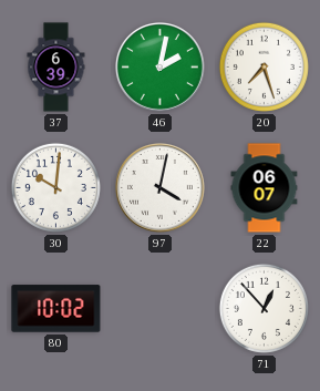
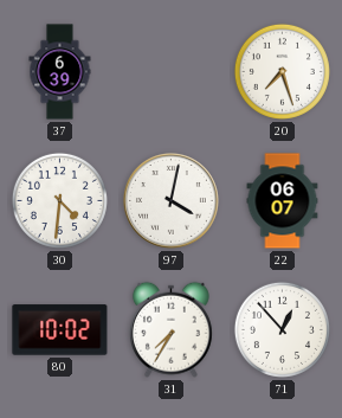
46: 2:02 -> none
30: 10:01 -> 4:31
31: none -> 7:35
